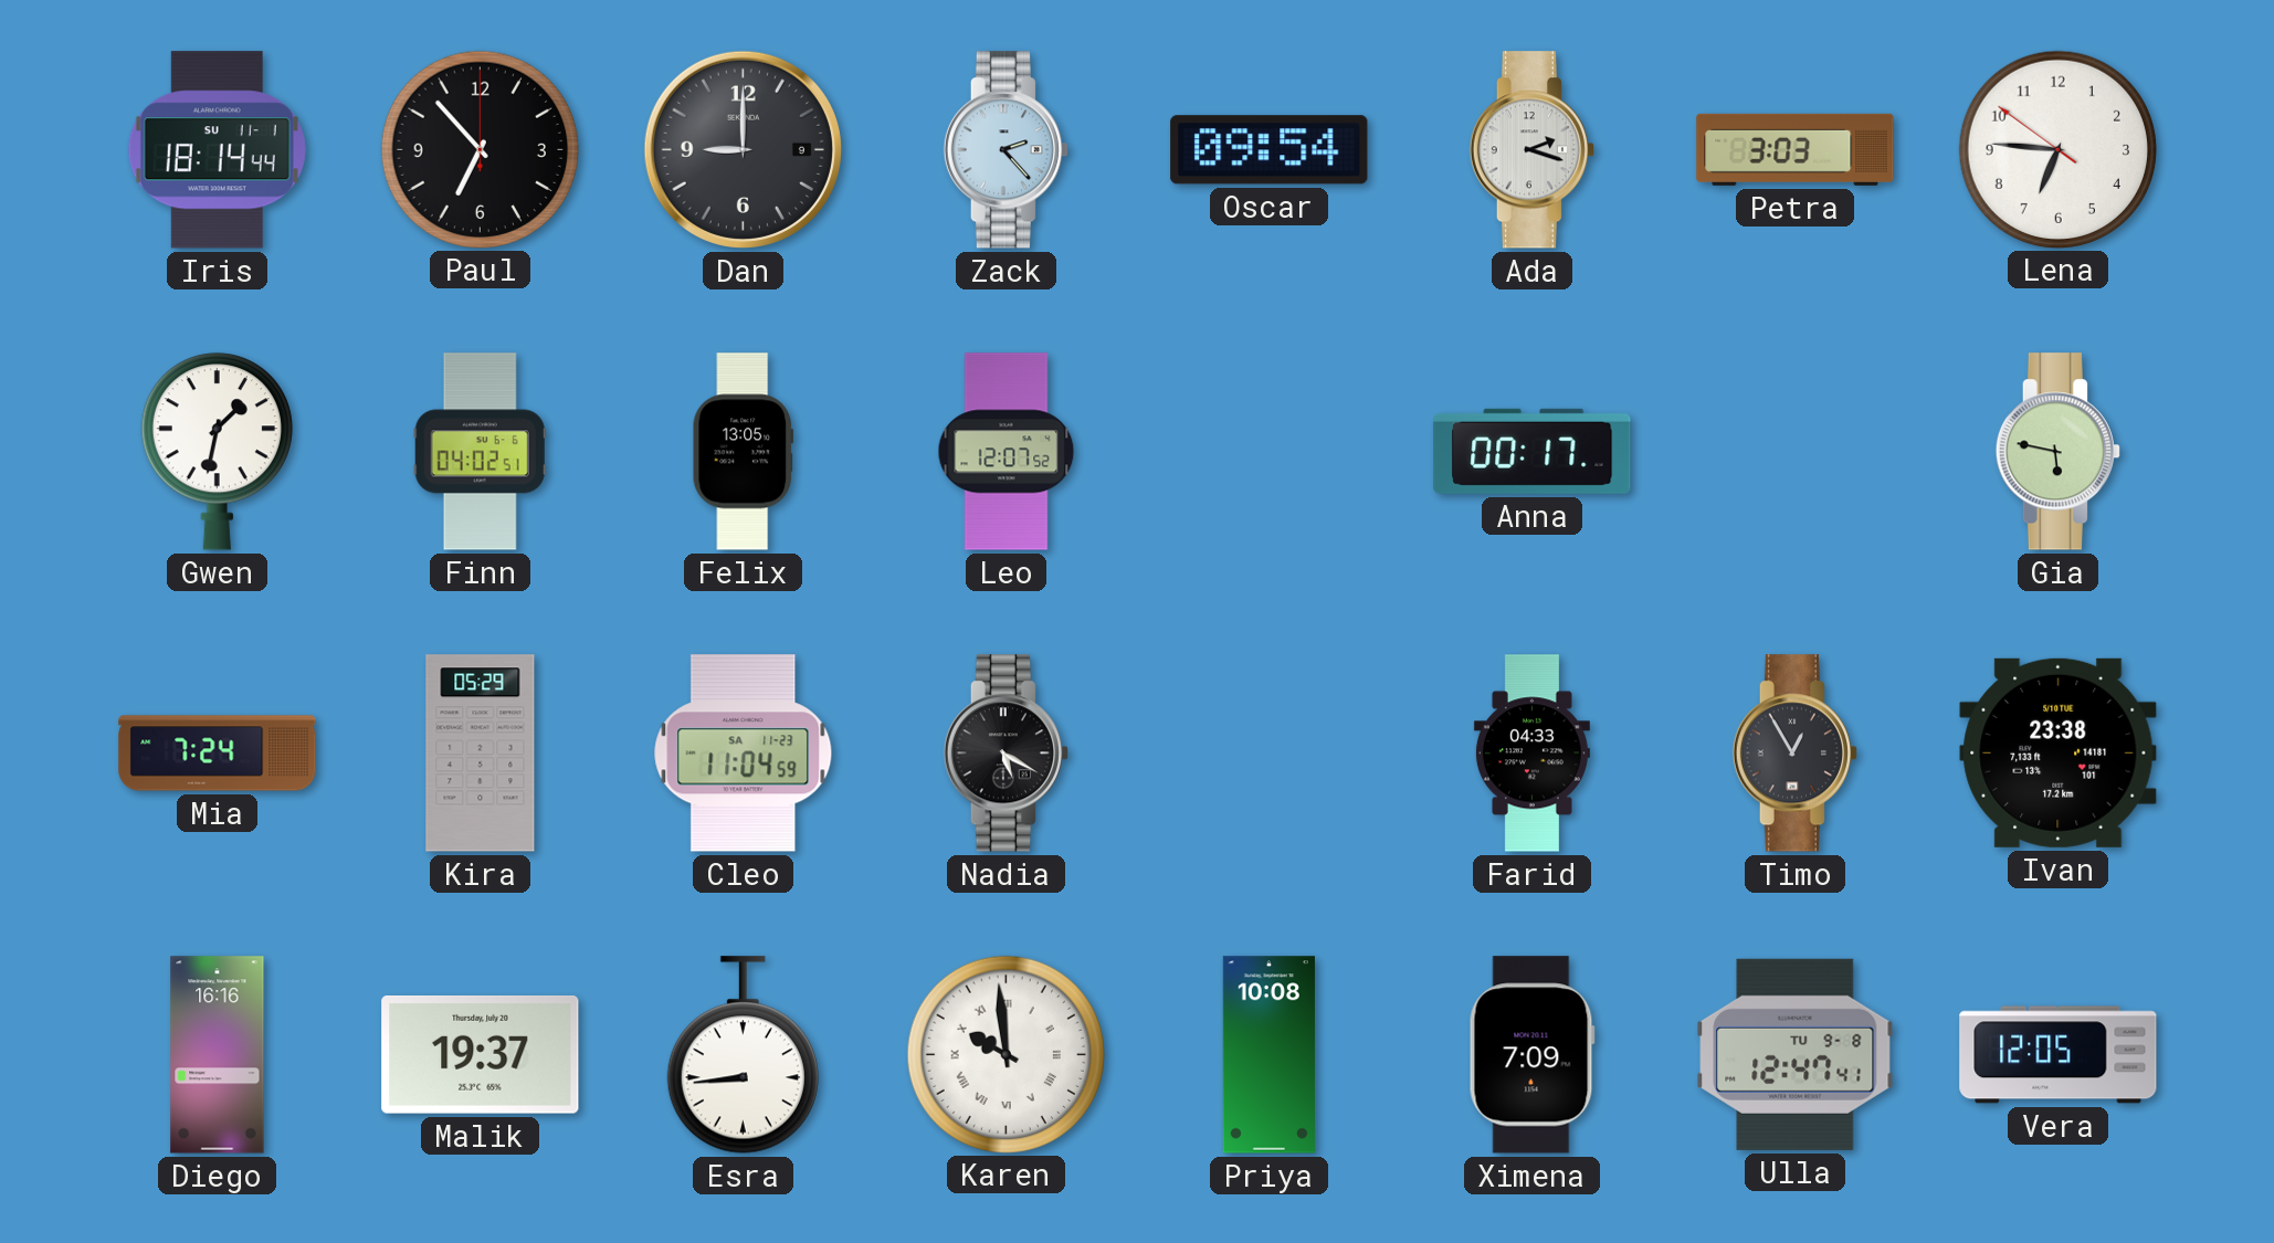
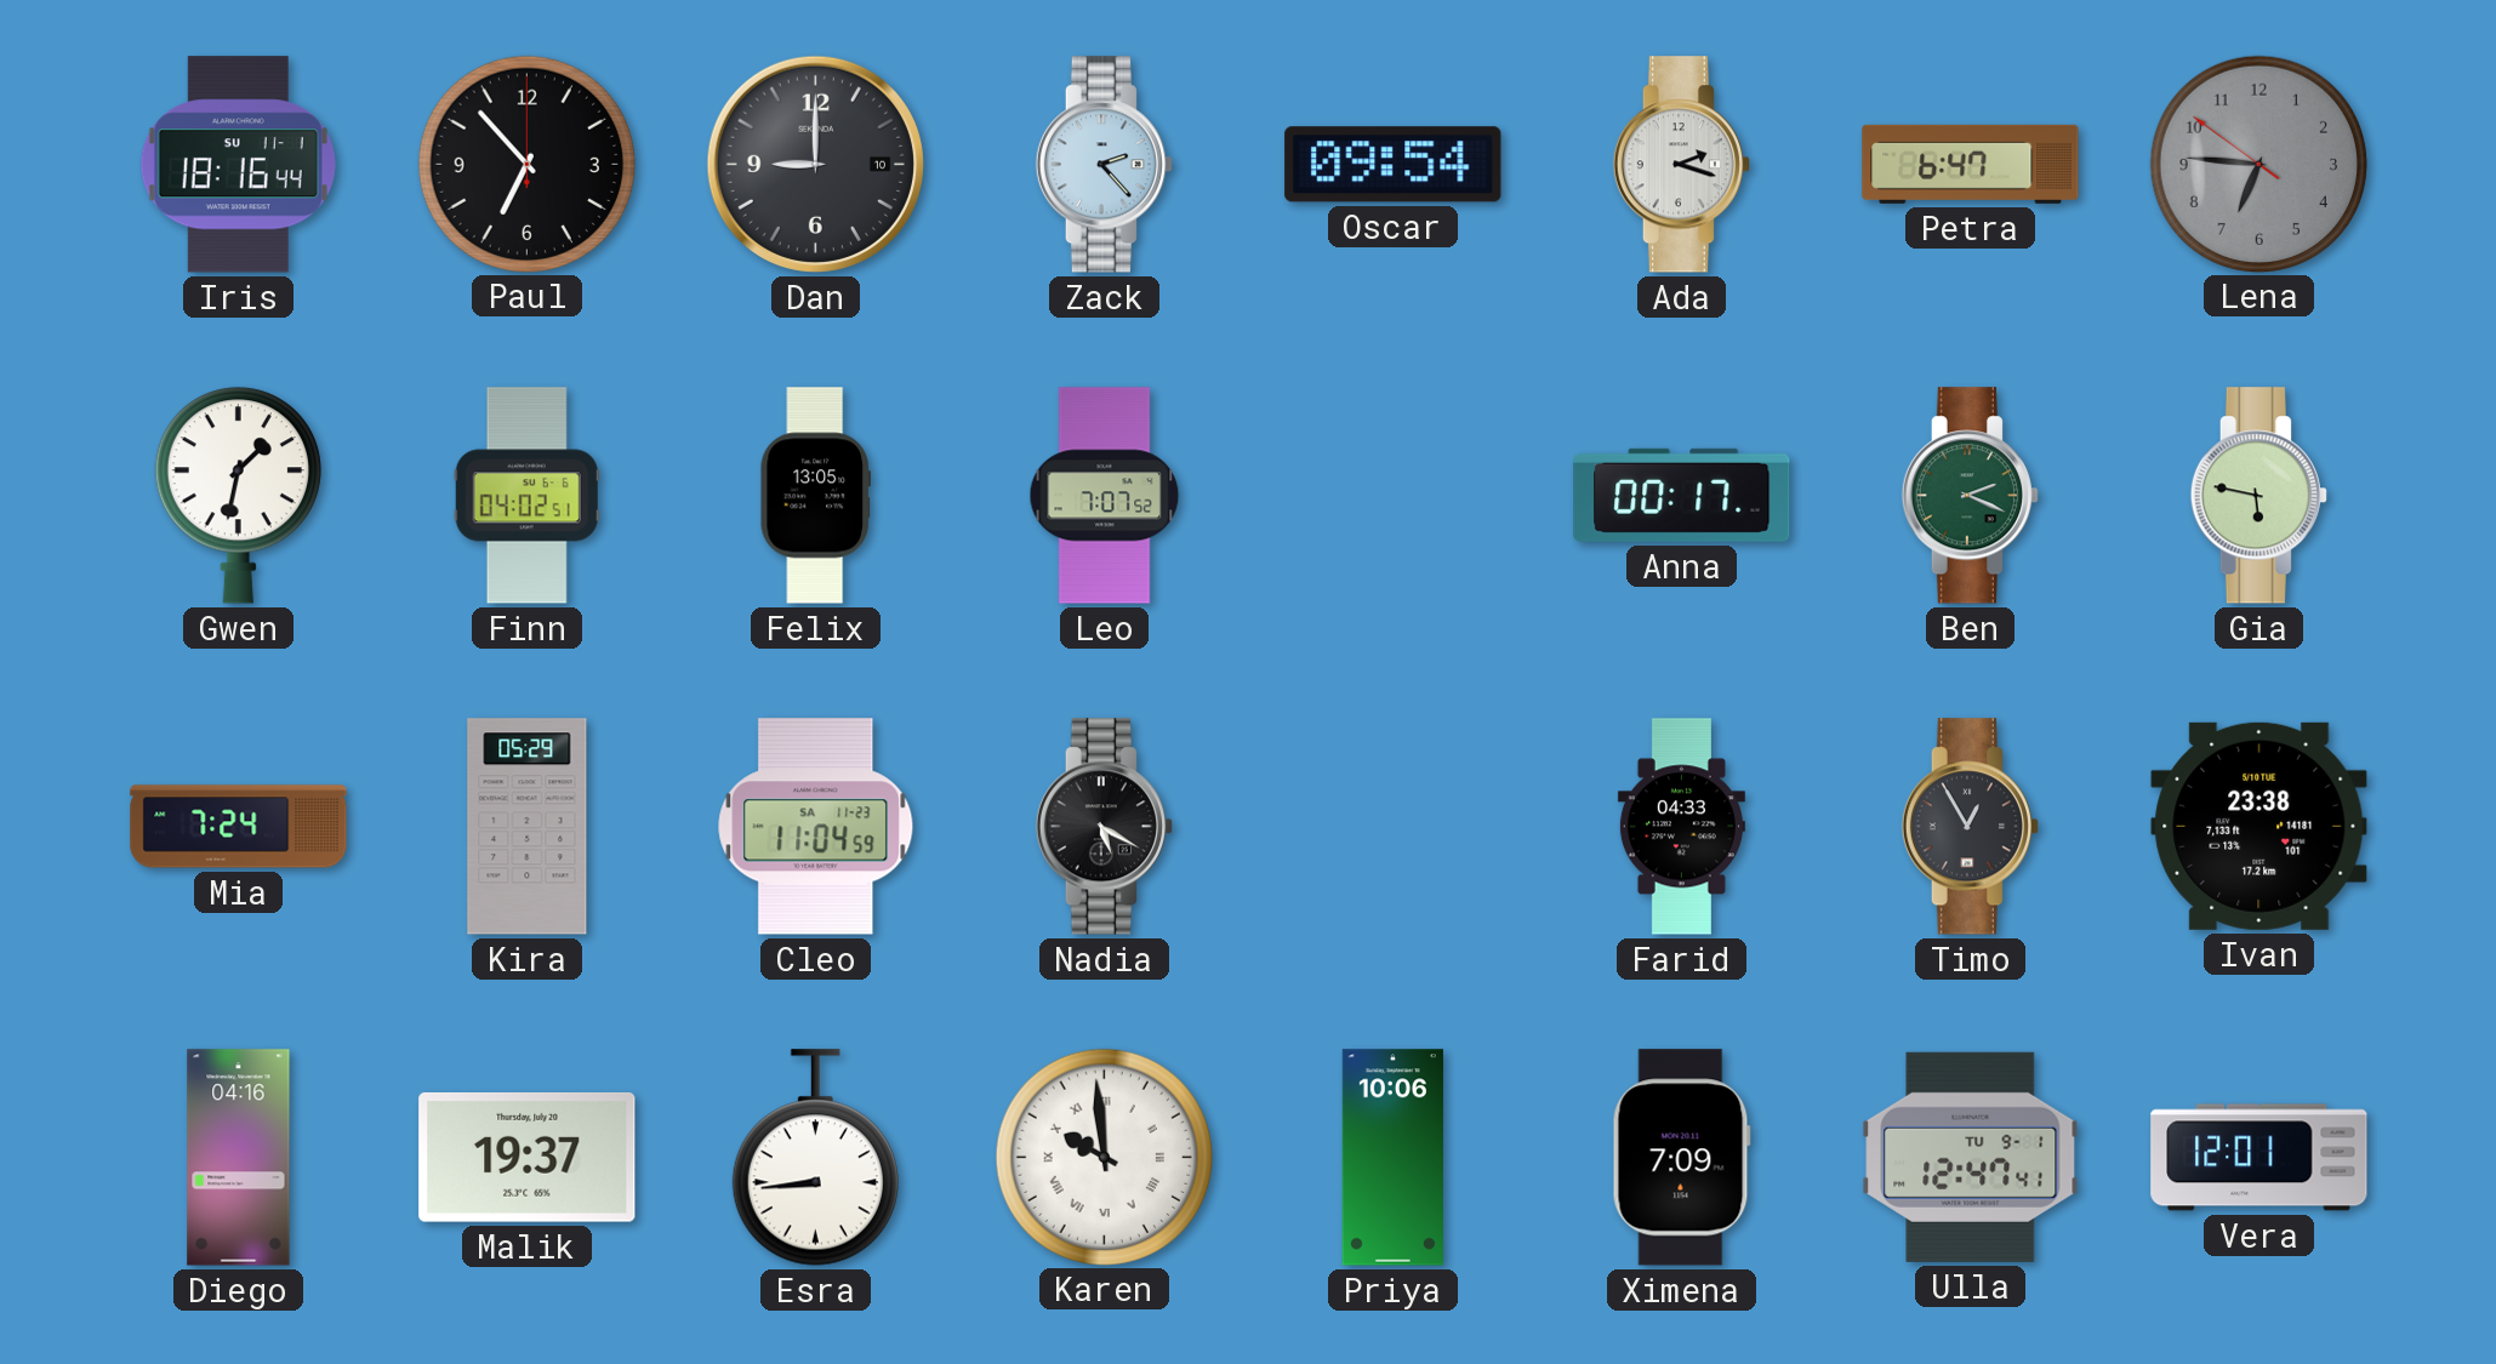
Iris: 18:14 -> 18:16
Dan date: 9 -> 10
Petra: 3:03 -> 6:47
Lena dial: white -> grey
Leo: 12:07 -> 7:07
Ben: none -> 2:19
Diego: 16:16 -> 04:16
Priya: 10:08 -> 10:06
Ulla date: TU 9-8 -> TU 9-1
Vera: 12:05 -> 12:01
